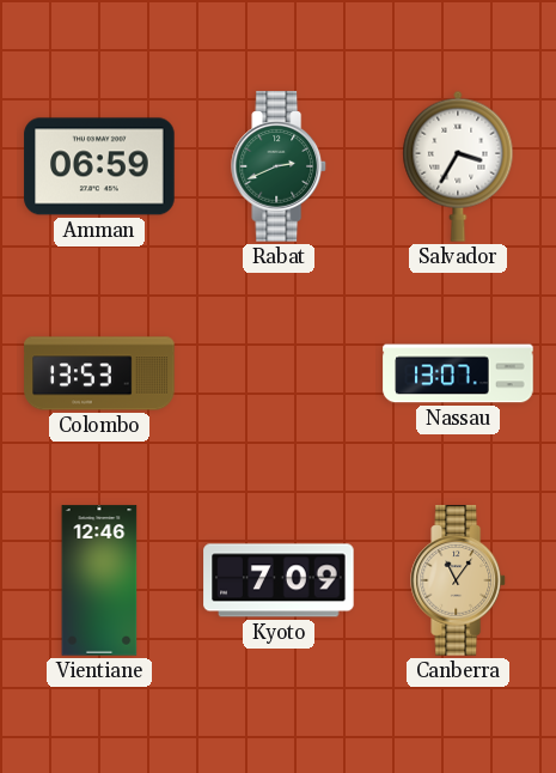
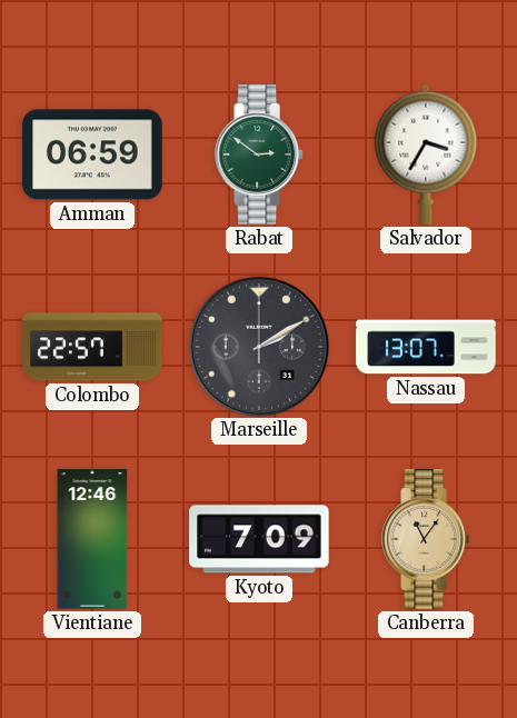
Rabat: 2:41 -> 2:51
Colombo: 13:53 -> 22:57
Marseille: none -> 2:10
